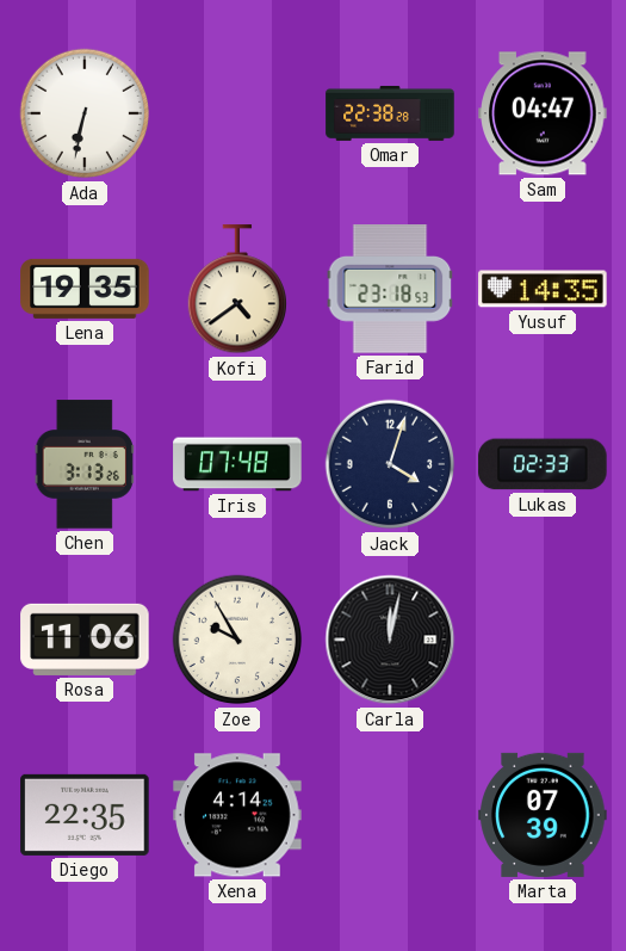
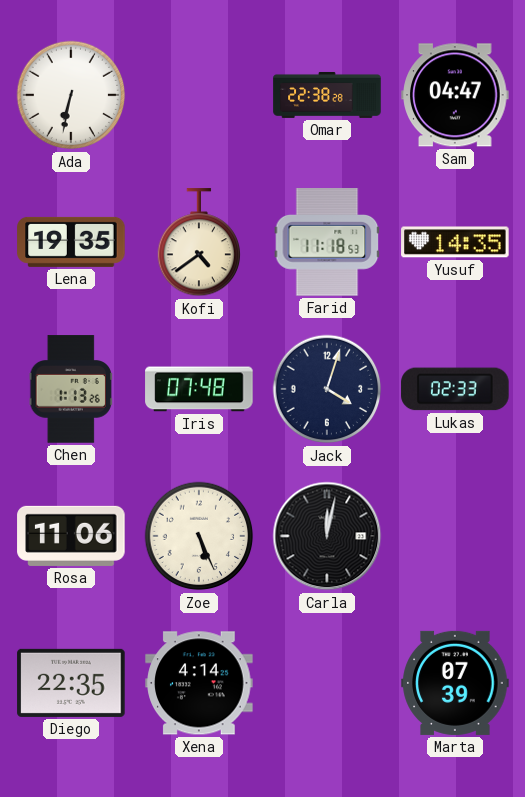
Farid: 23:18 -> 11:18
Chen: 3:13 -> 1:13
Zoe: 9:55 -> 5:26
